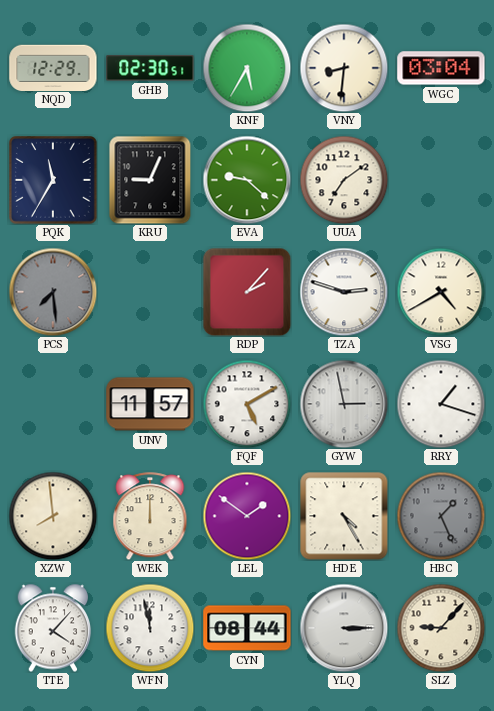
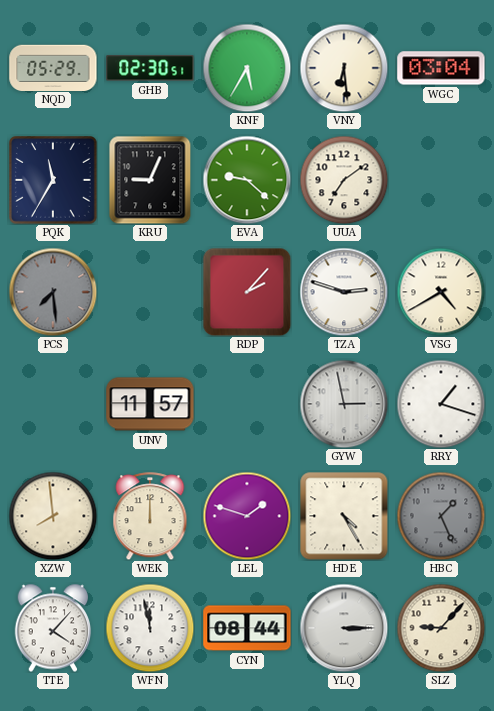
NQD: 12:29 -> 05:29
VNY: 8:31 -> 6:29
FQF: 5:10 -> none
LEL: 1:51 -> 1:48
